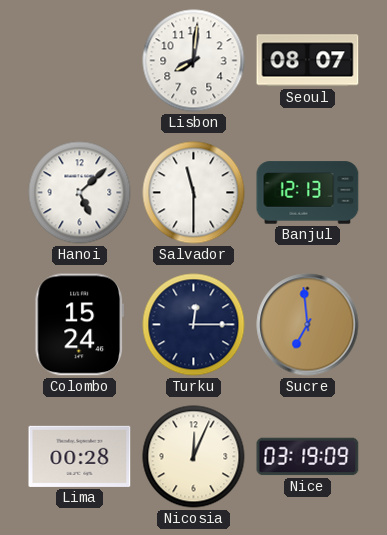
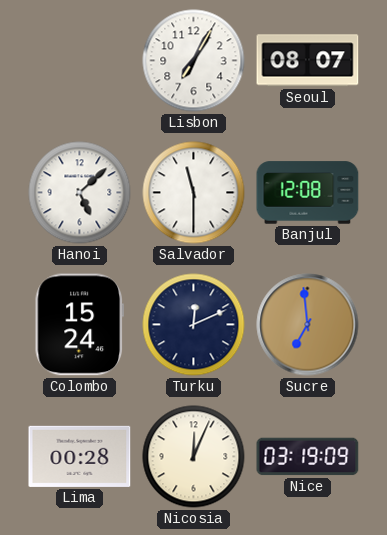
Lisbon: 8:01 -> 7:05
Banjul: 12:13 -> 12:08
Turku: 12:15 -> 12:11
